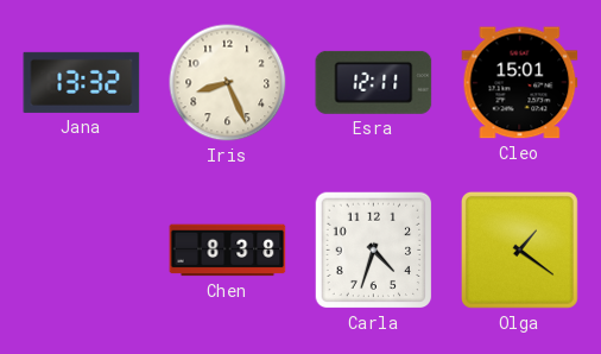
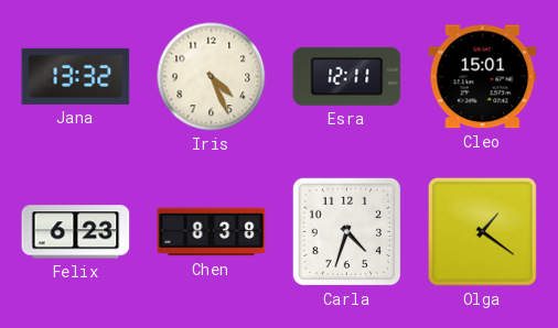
Iris: 8:26 -> 4:26
Felix: none -> 6:23
